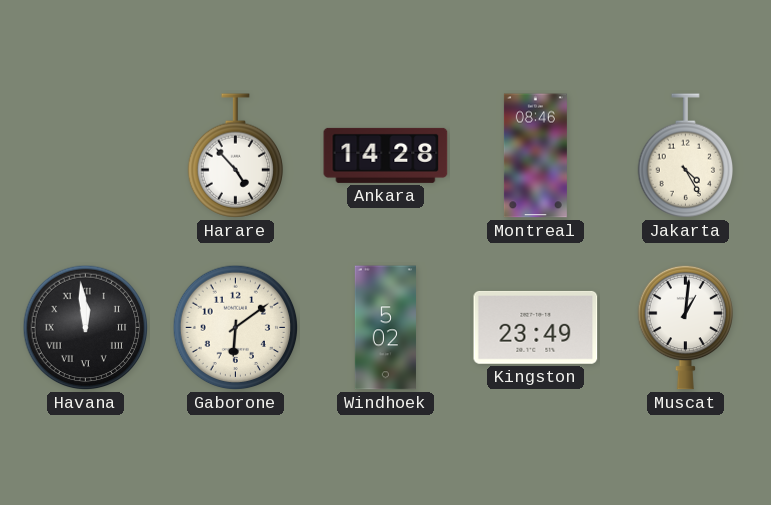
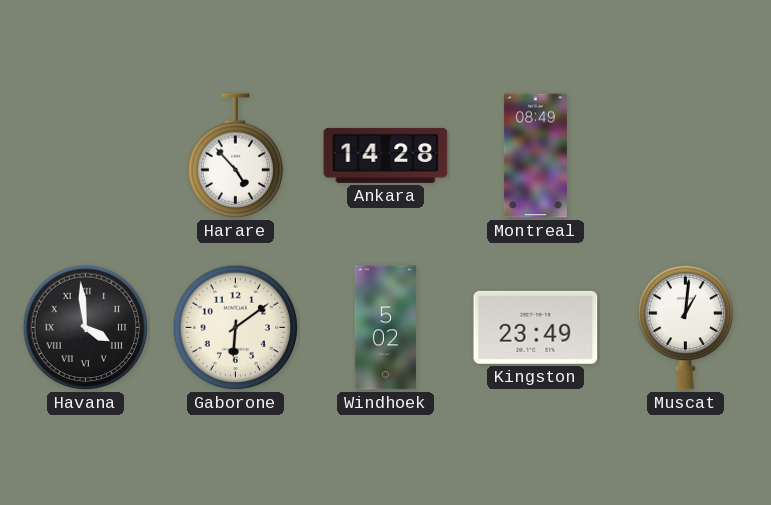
Montreal: 08:46 -> 08:49
Jakarta: 4:25 -> none
Havana: 11:59 -> 3:59
